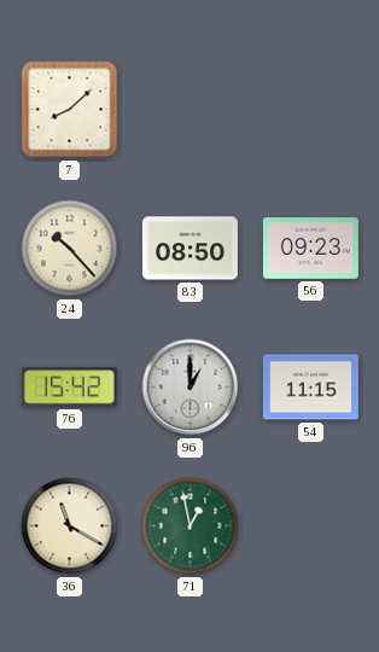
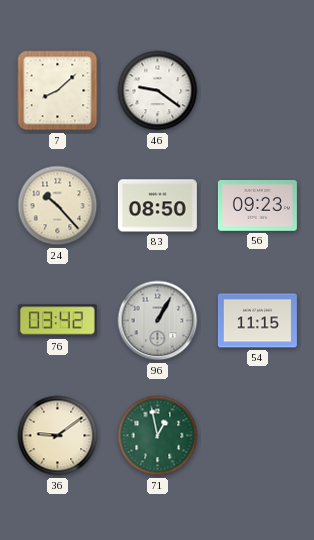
46: none -> 9:21
76: 15:42 -> 03:42
96: 1:00 -> 1:05
36: 11:20 -> 9:09
